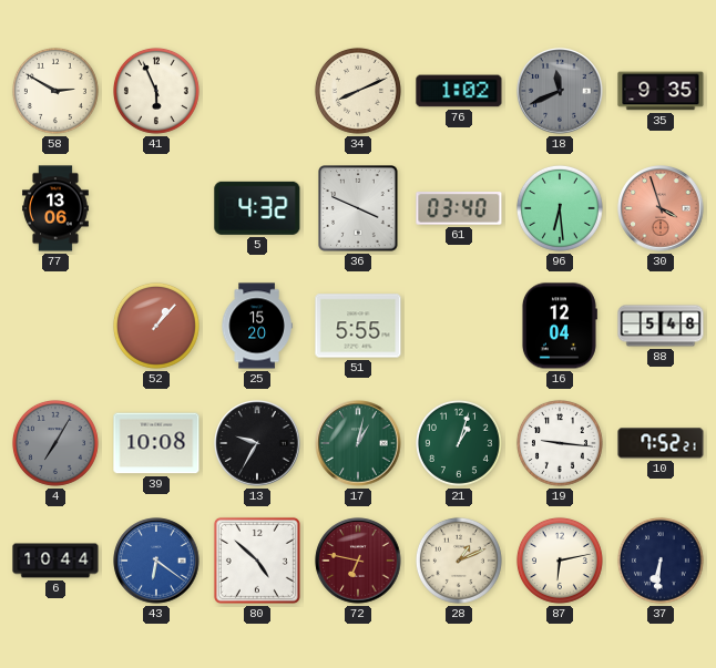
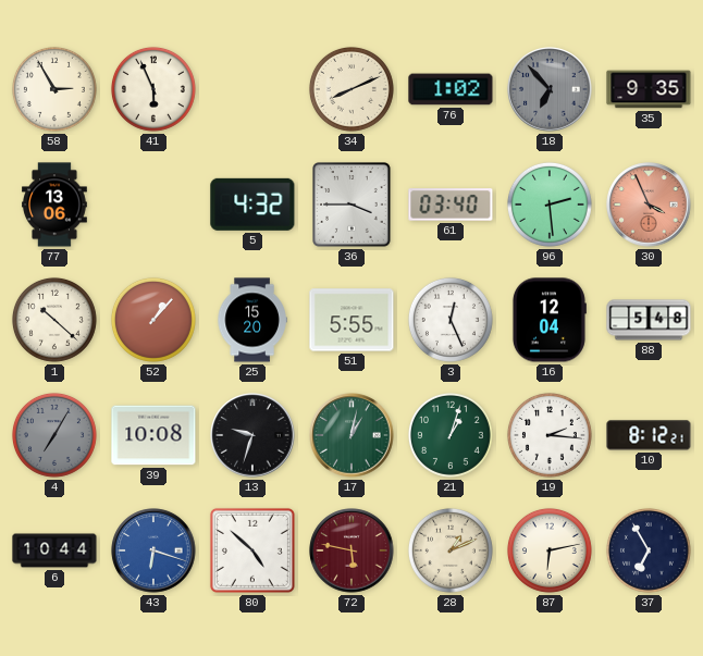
58: 2:50 -> 2:55
18: 11:41 -> 6:53
36: 3:49 -> 3:45
96: 6:29 -> 2:29
30: 3:57 -> 3:56
1: none -> 10:22
3: none -> 12:26
13: 9:35 -> 9:33
19: 9:16 -> 2:16
10: 7:52 -> 8:12
43: 6:21 -> 6:18
72: 6:47 -> 5:47
37: 6:31 -> 6:55
